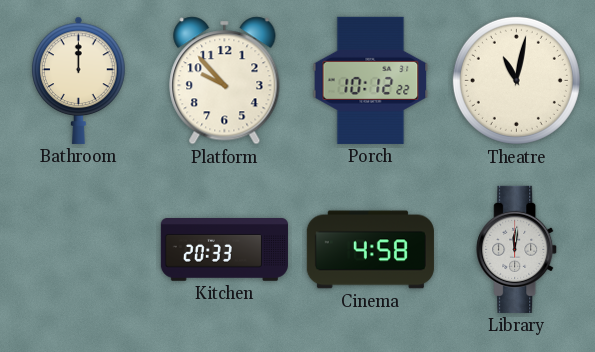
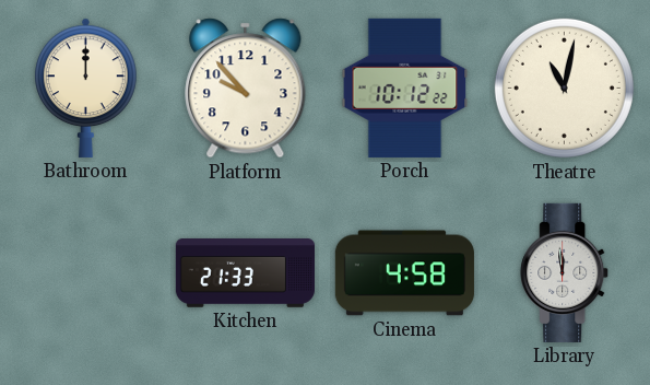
Kitchen: 20:33 -> 21:33
Library: 12:01 -> 11:59
